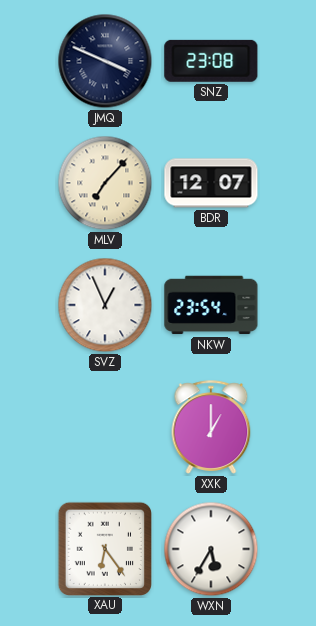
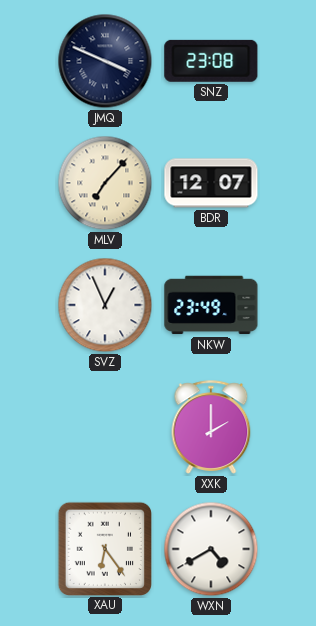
NKW: 23:54 -> 23:49
XXK: 1:00 -> 2:00
WXN: 5:35 -> 4:40
